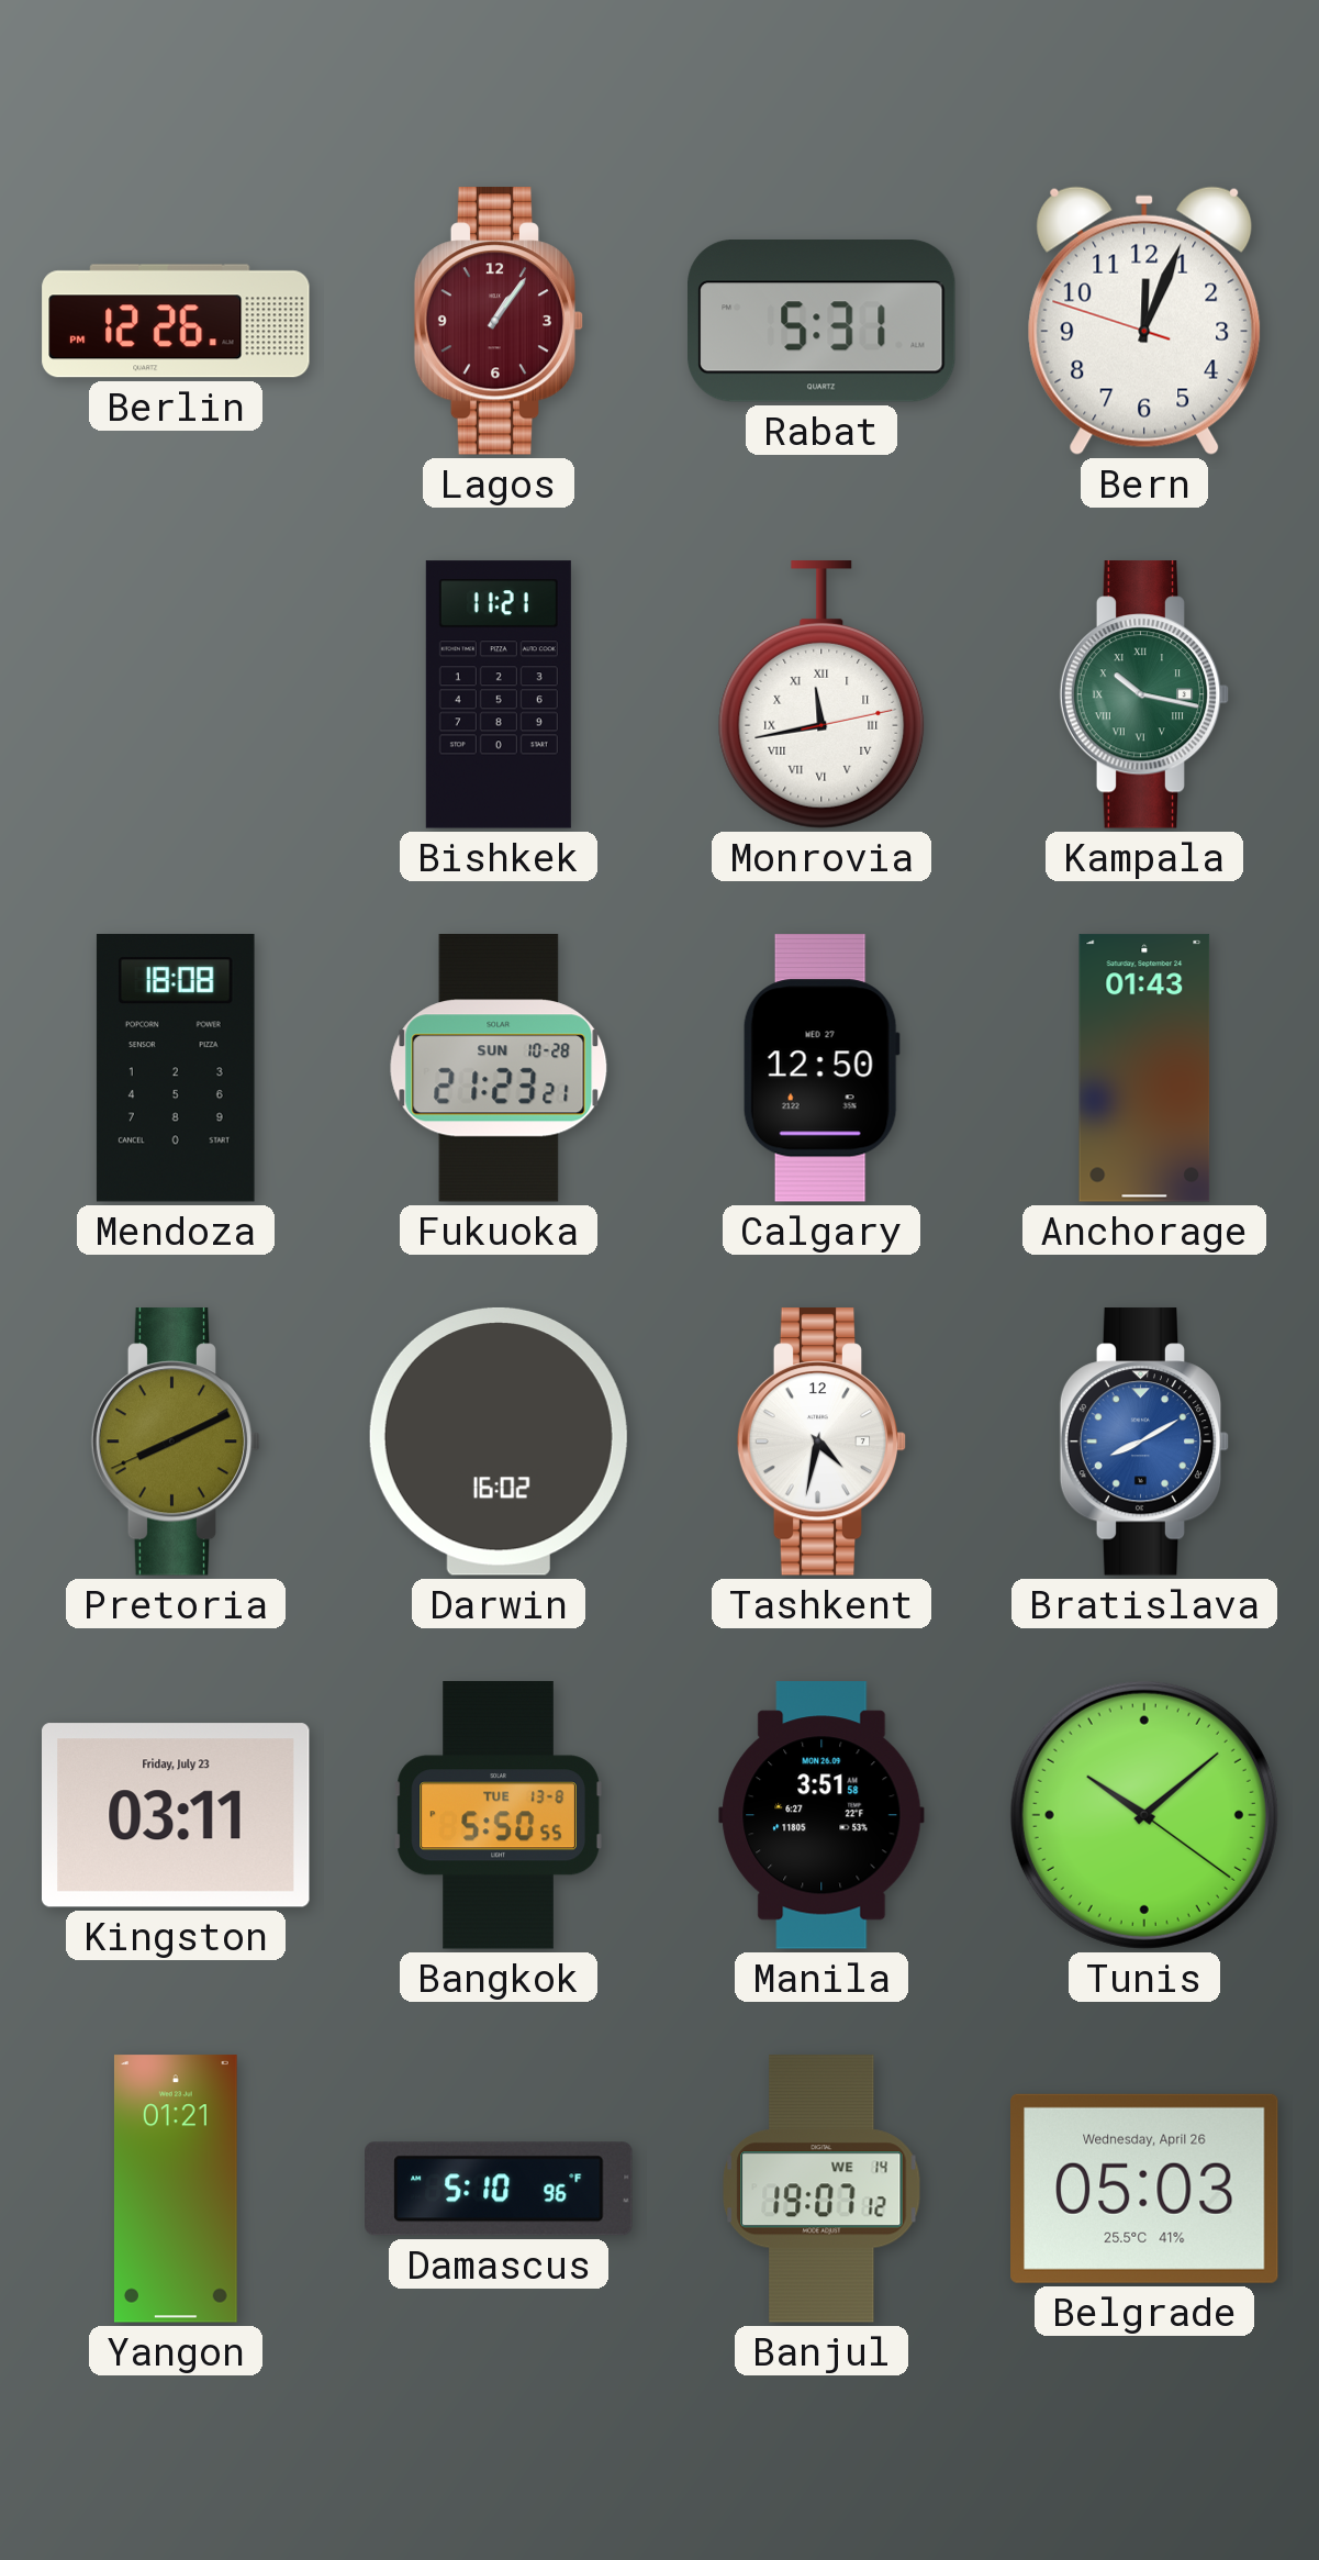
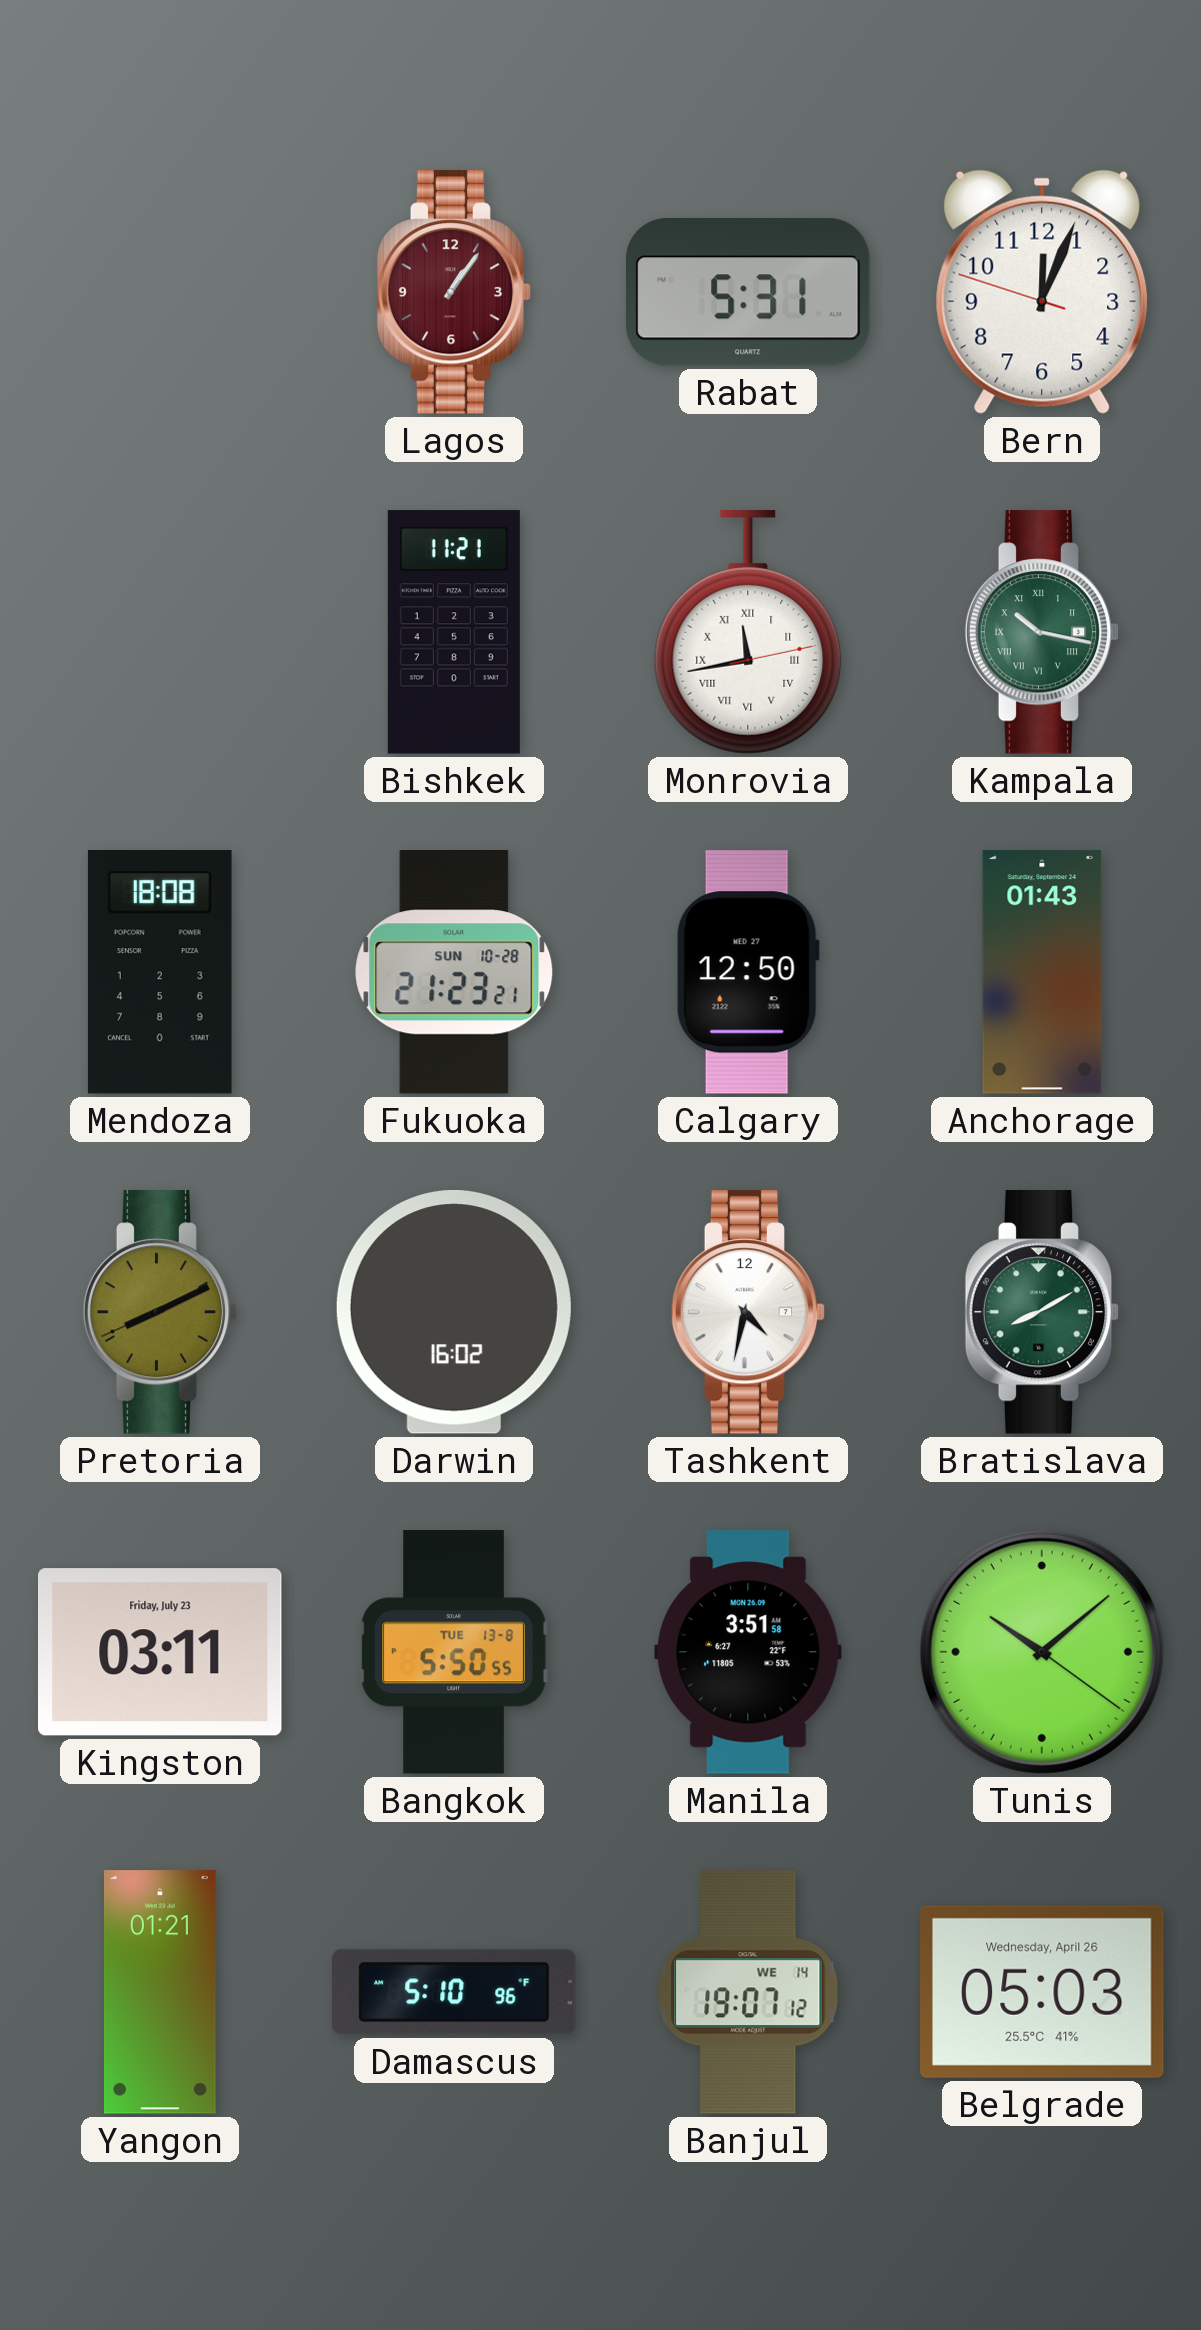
Berlin: 12:26 -> none
Bratislava dial: blue -> green
